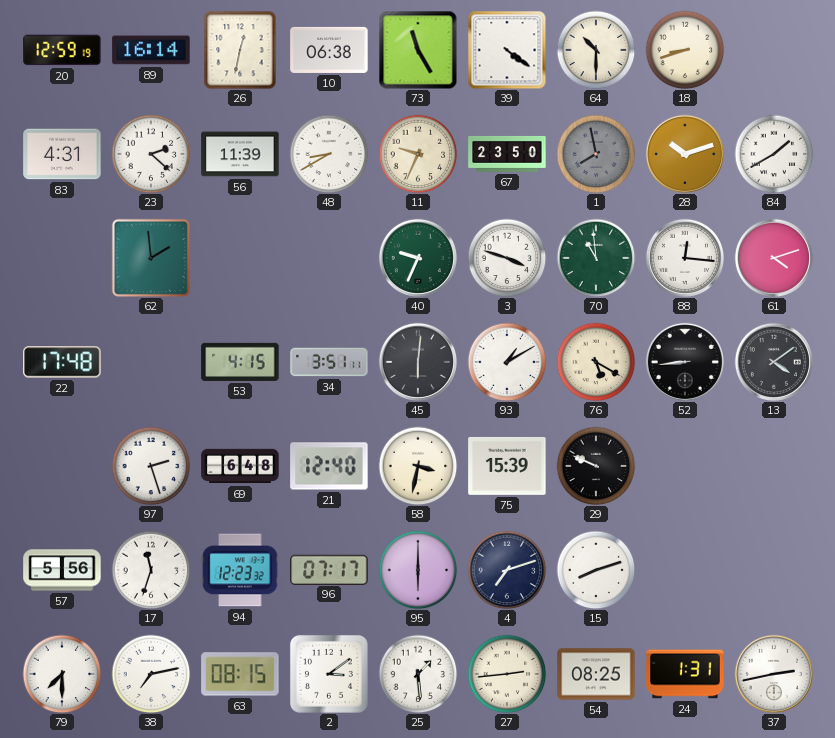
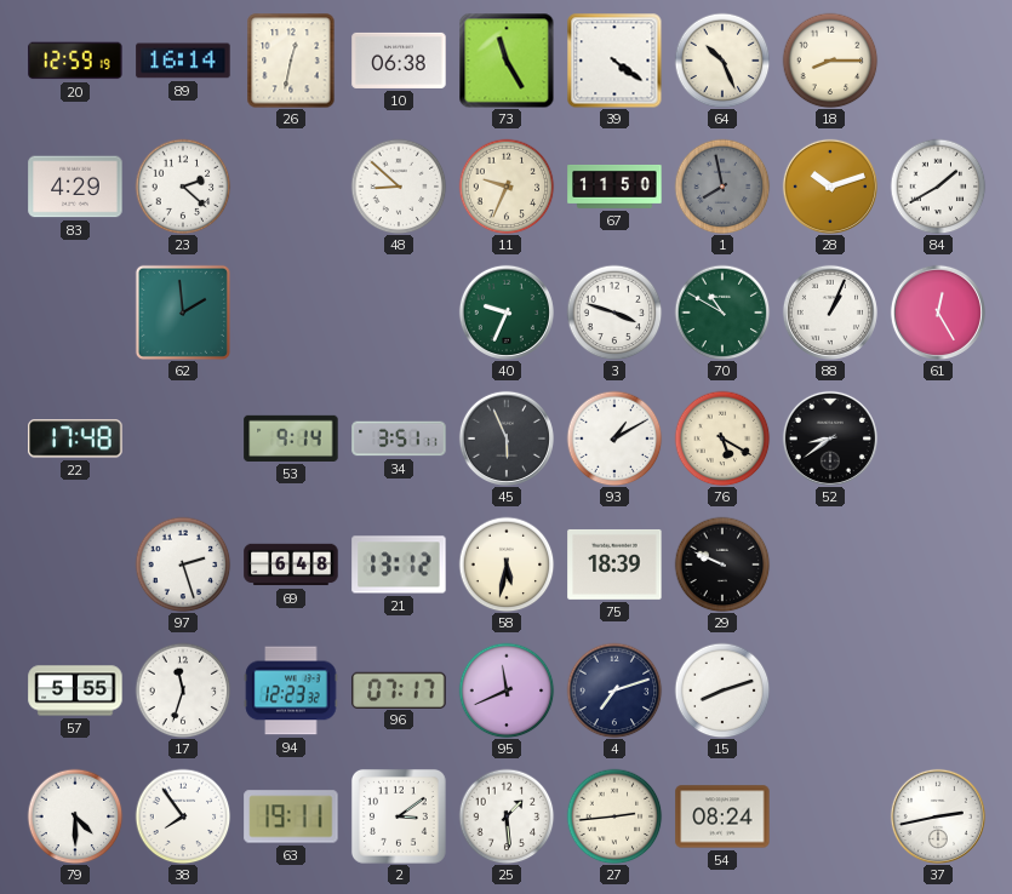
64: 10:30 -> 10:26
18: 8:42 -> 8:15
83: 4:31 -> 4:29
56: 11:39 -> none
48: 8:40 -> 8:52
67: 23:50 -> 11:50
70: 10:59 -> 10:50
88: 12:16 -> 1:04
61: 4:12 -> 12:25
53: 4:15 -> 9:14
45: 6:01 -> 5:56
52: 8:44 -> 8:39
13: 4:09 -> none
21: 12:40 -> 13:12
58: 3:32 -> 5:32
75: 15:39 -> 18:39
57: 5:56 -> 5:55
95: 6:00 -> 11:41
79: 7:30 -> 4:30
38: 7:13 -> 7:54
63: 08:15 -> 19:11
54: 08:25 -> 08:24
24: 1:31 -> none
